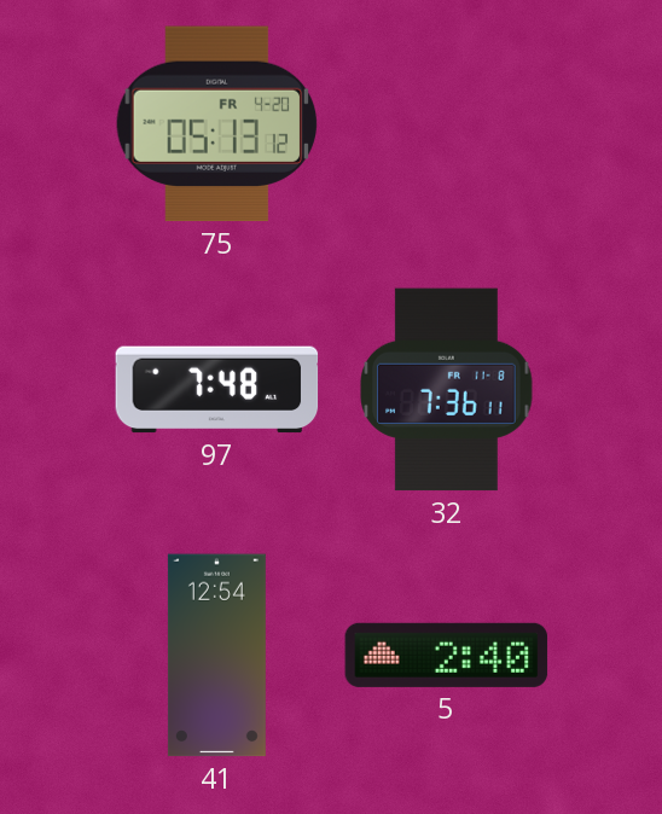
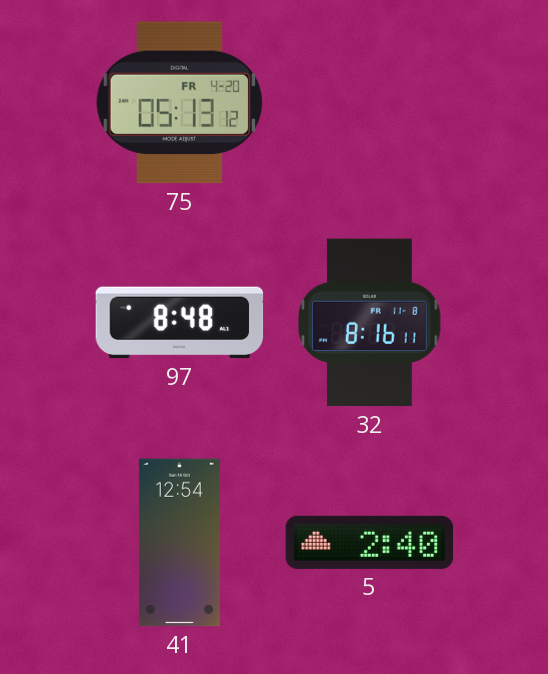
97: 7:48 -> 8:48
32: 7:36 -> 8:16
